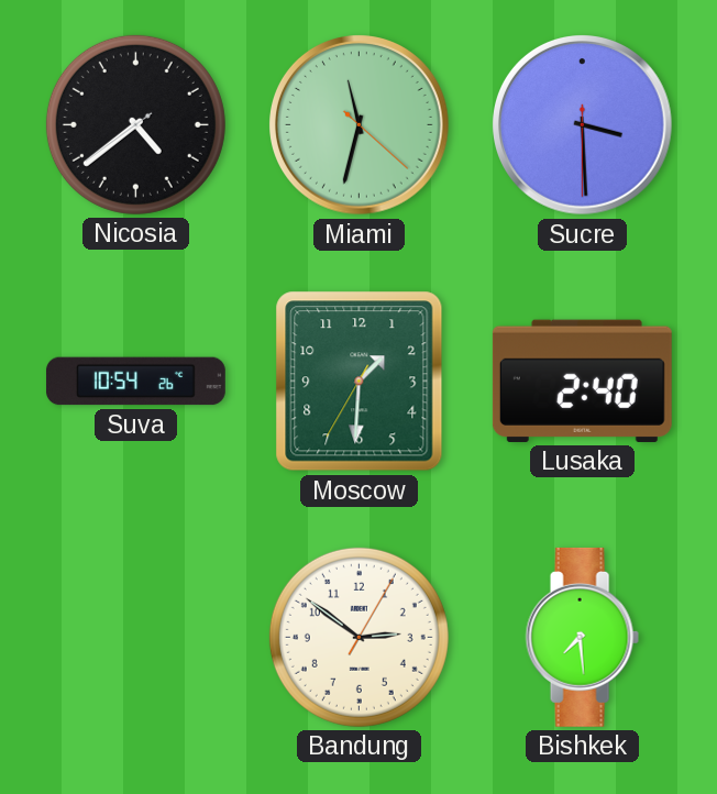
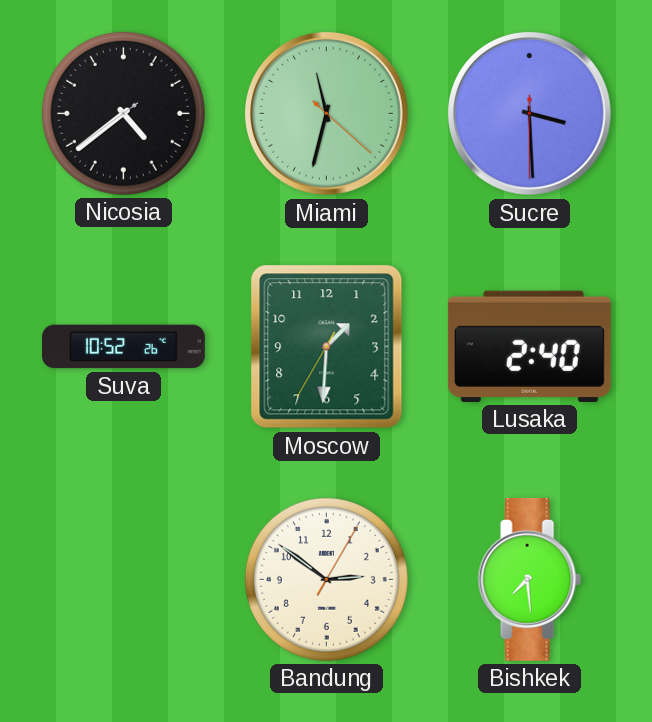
Suva: 10:54 -> 10:52
